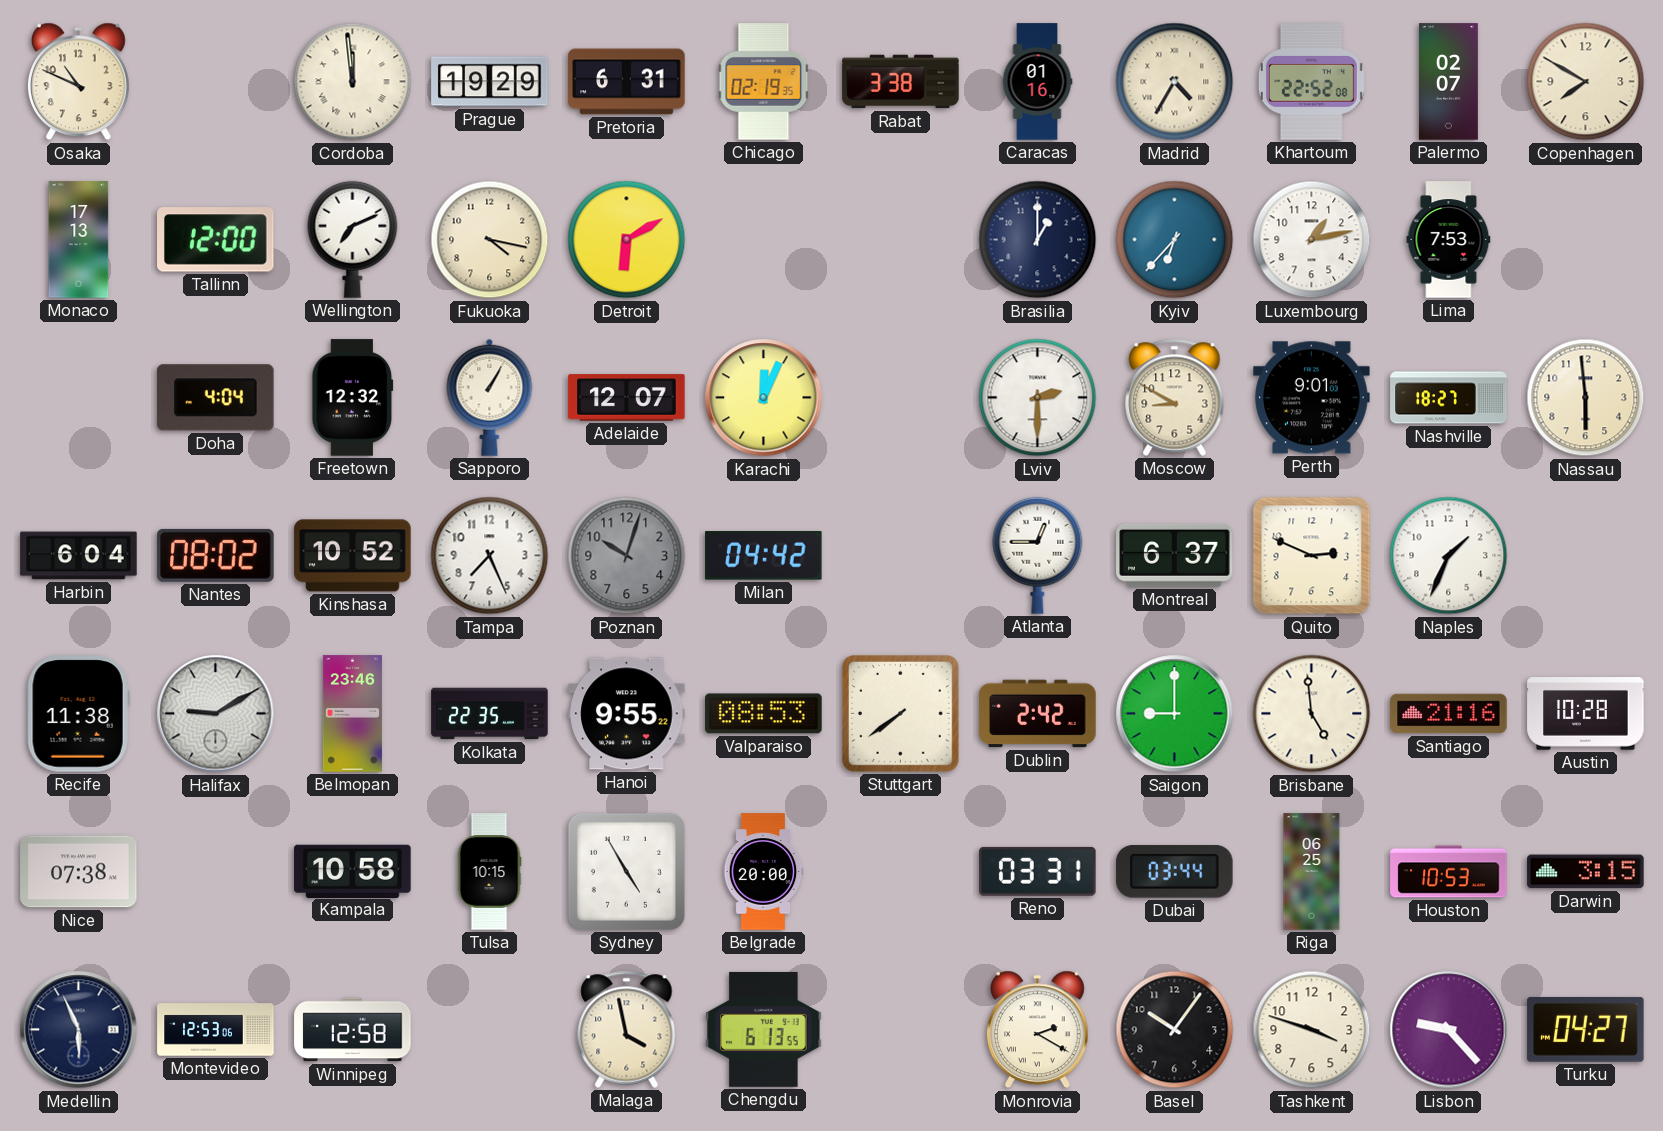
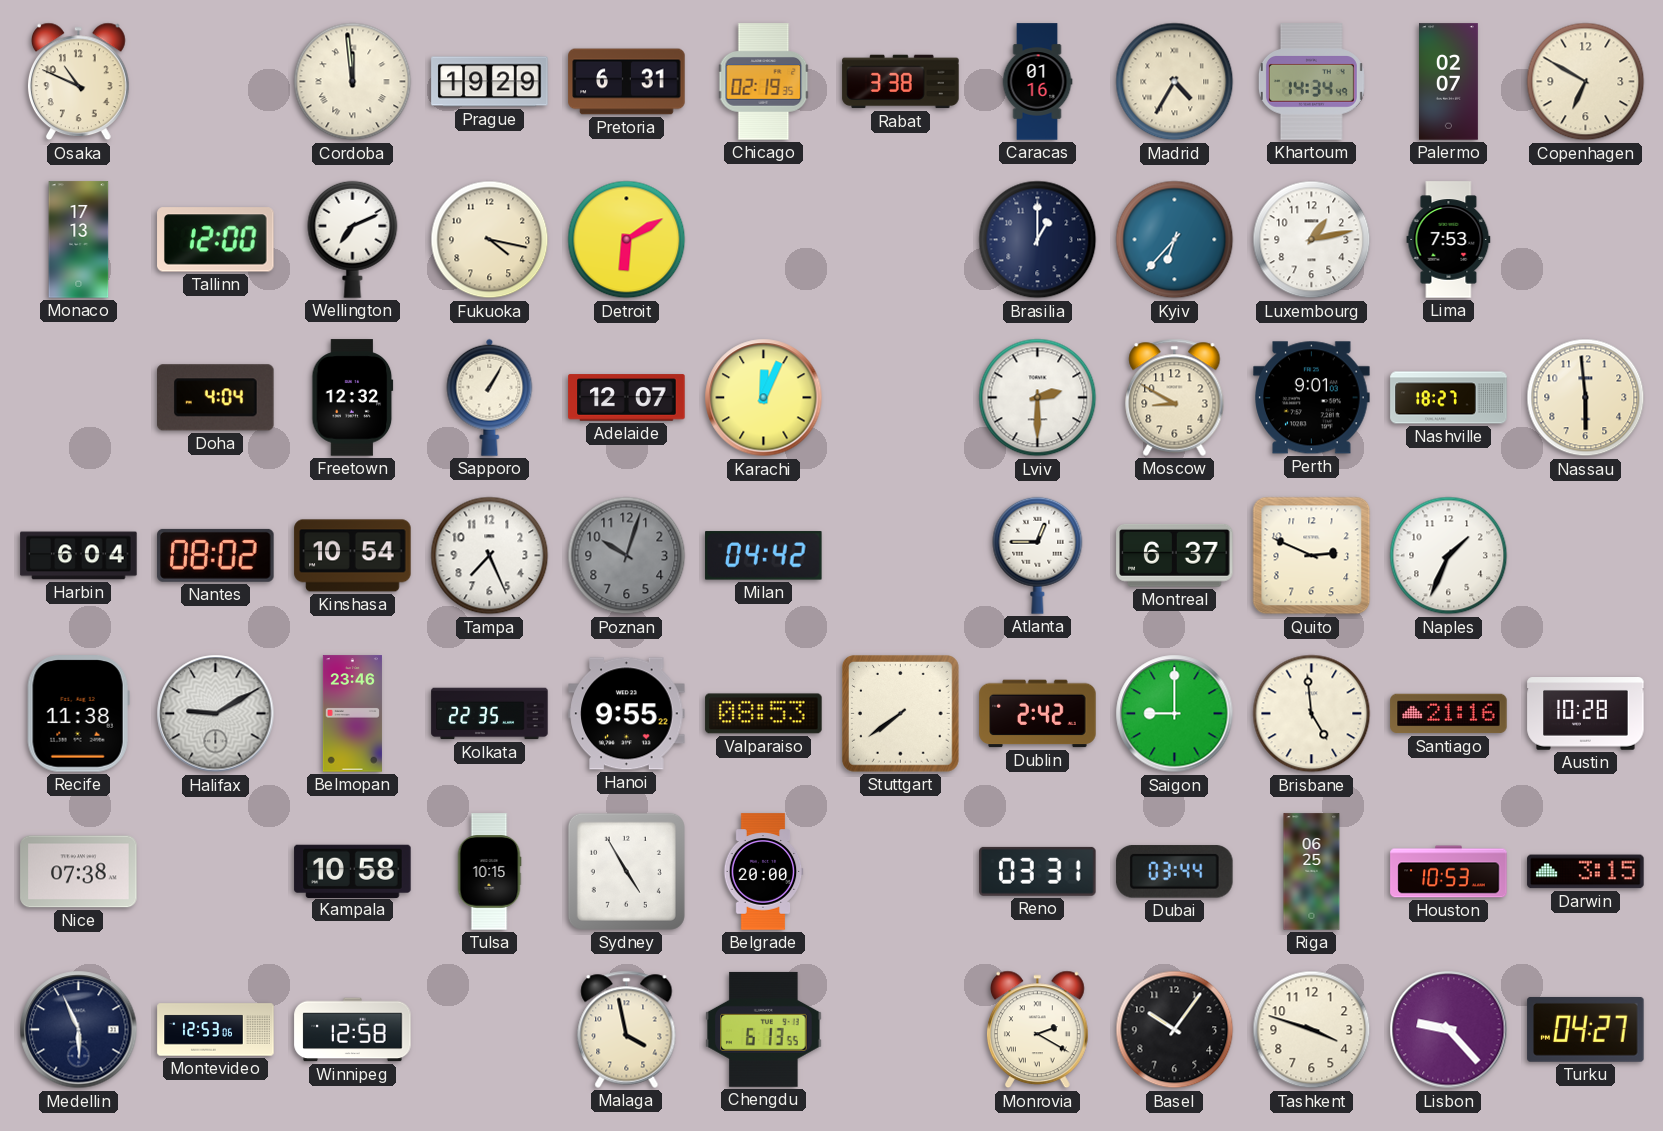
Khartoum: 22:52 -> 14:34
Copenhagen: 7:50 -> 6:50
Kinshasa: 10:52 -> 10:54
